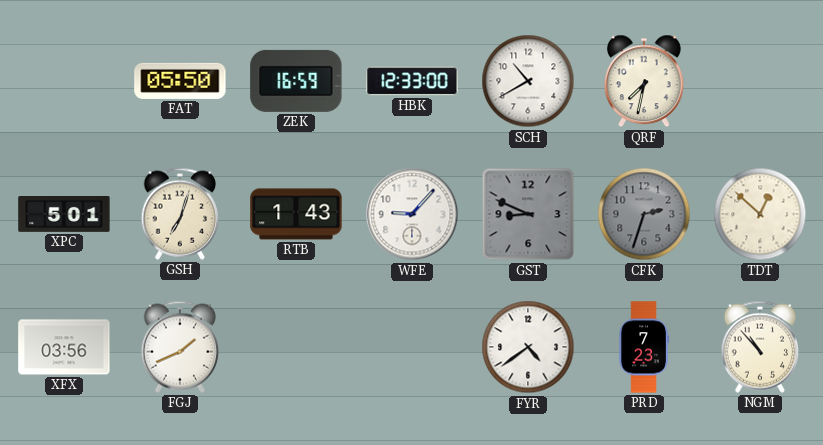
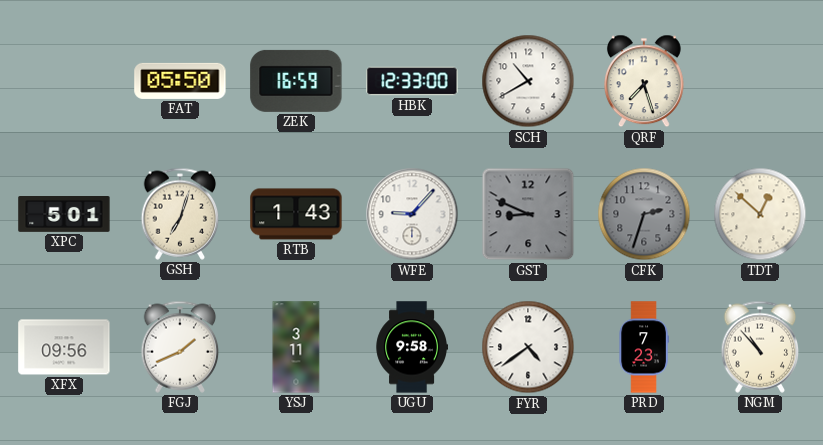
QRF: 7:32 -> 7:27
XFX: 03:56 -> 09:56
YSJ: none -> 3:11
UGU: none -> 9:58
